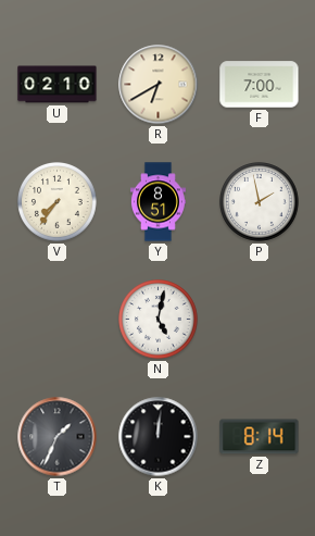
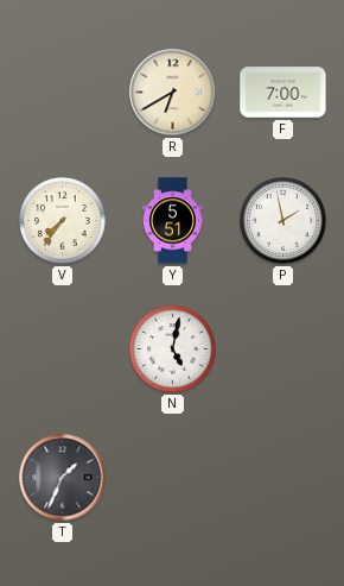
U: 02:10 -> none
Y: 8:51 -> 5:51
K: 12:01 -> none
Z: 8:14 -> none
